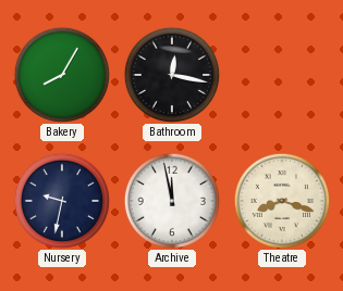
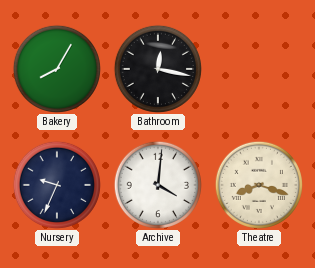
Nursery: 9:32 -> 9:34
Archive: 11:58 -> 4:01
